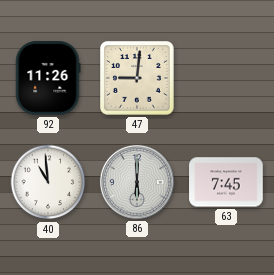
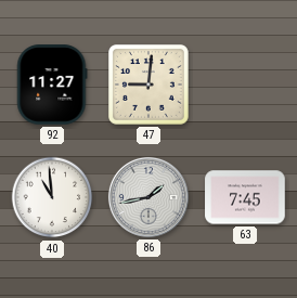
92: 11:26 -> 11:27
86: 6:00 -> 1:43
